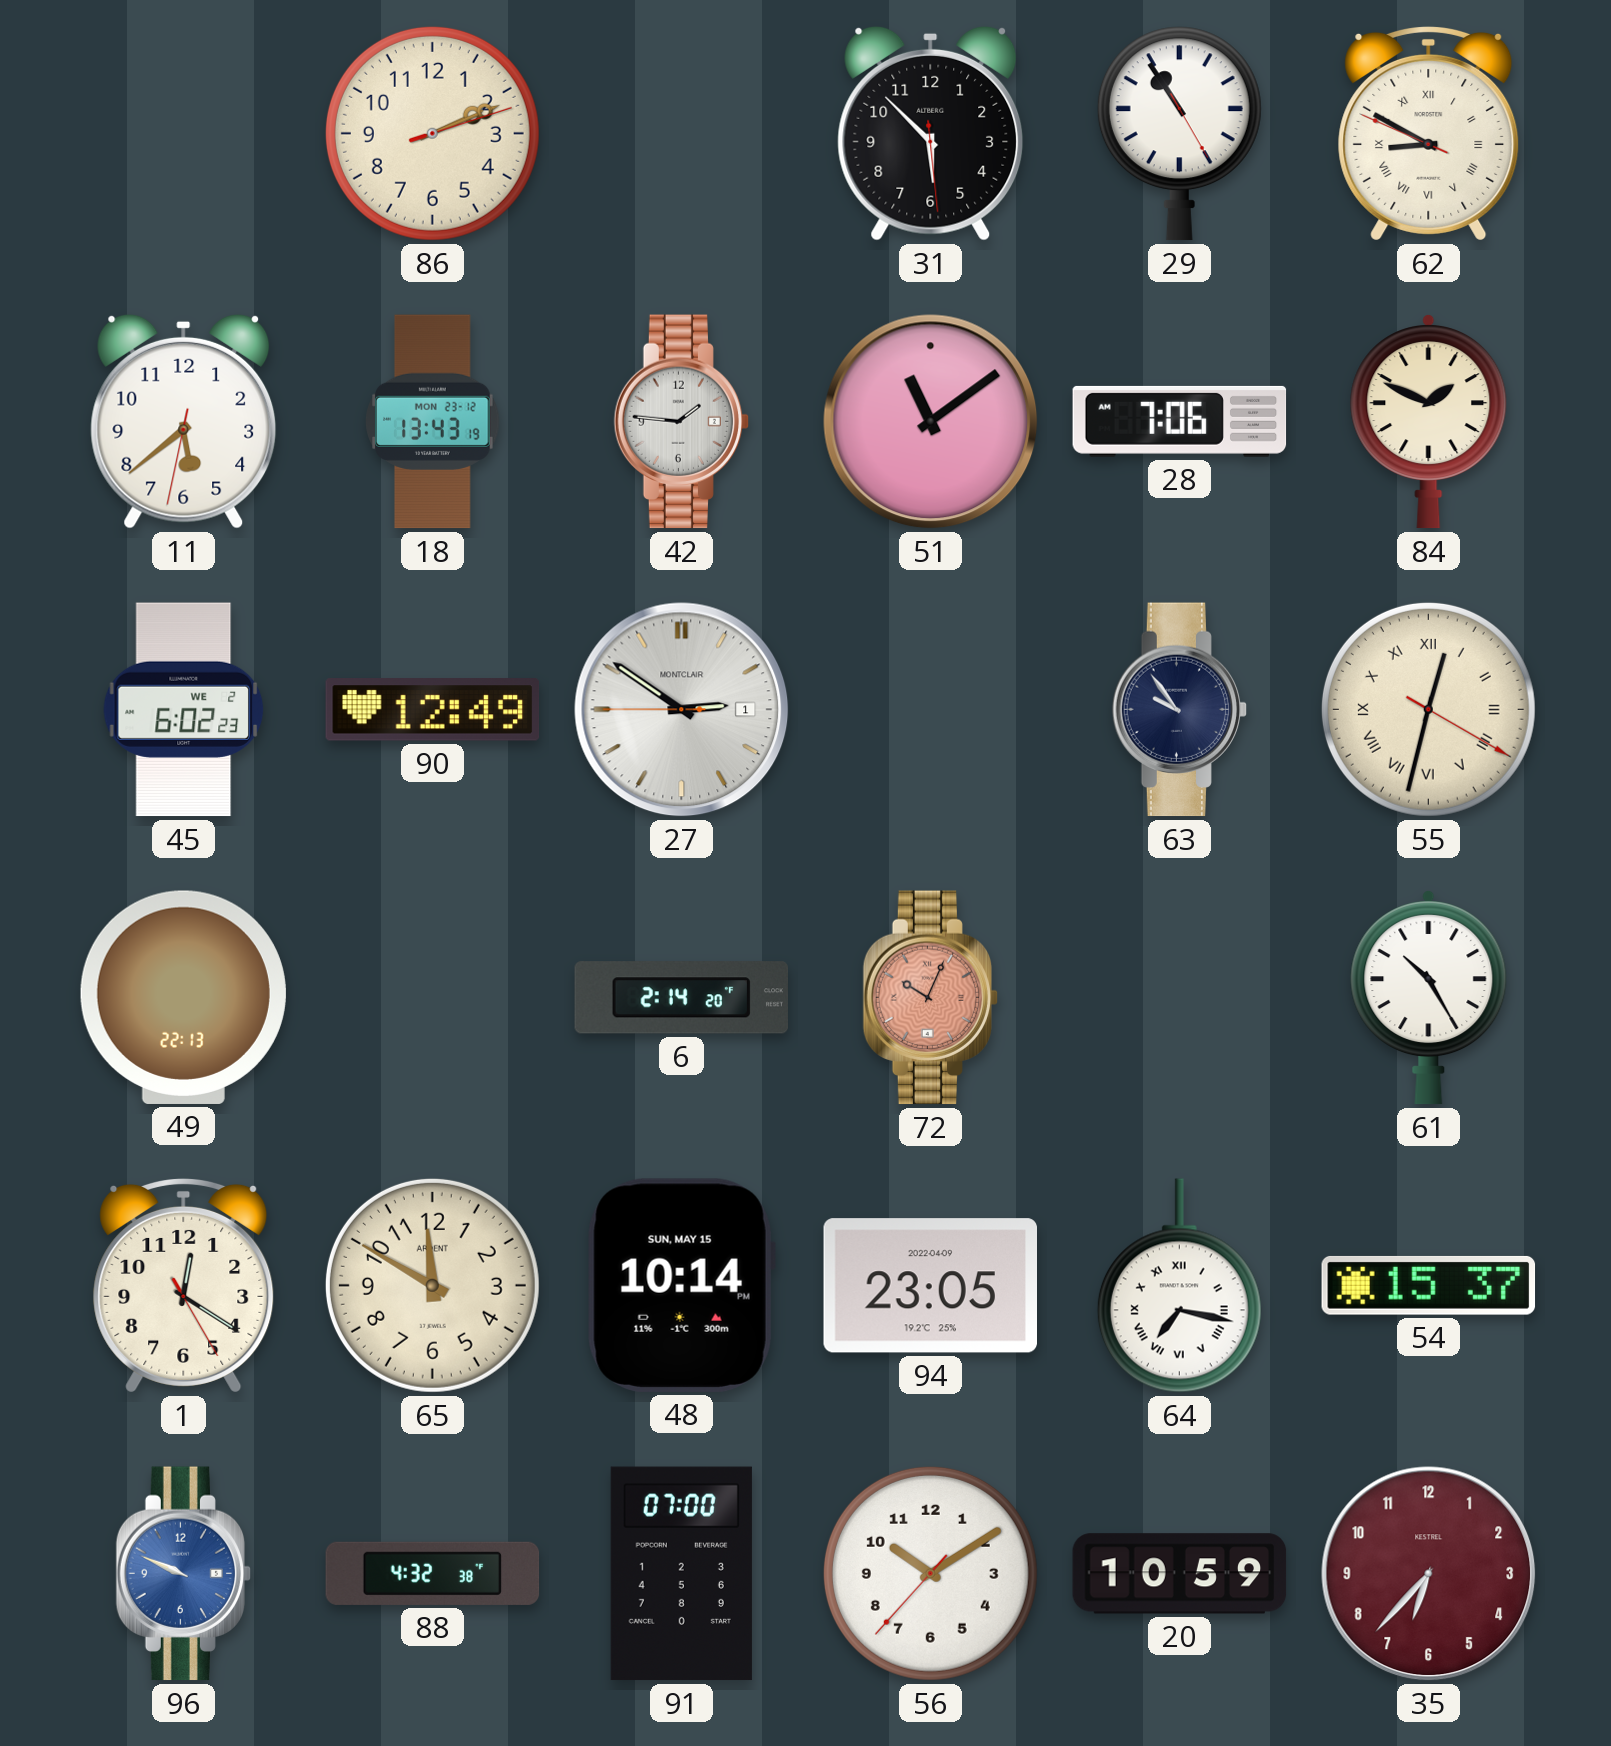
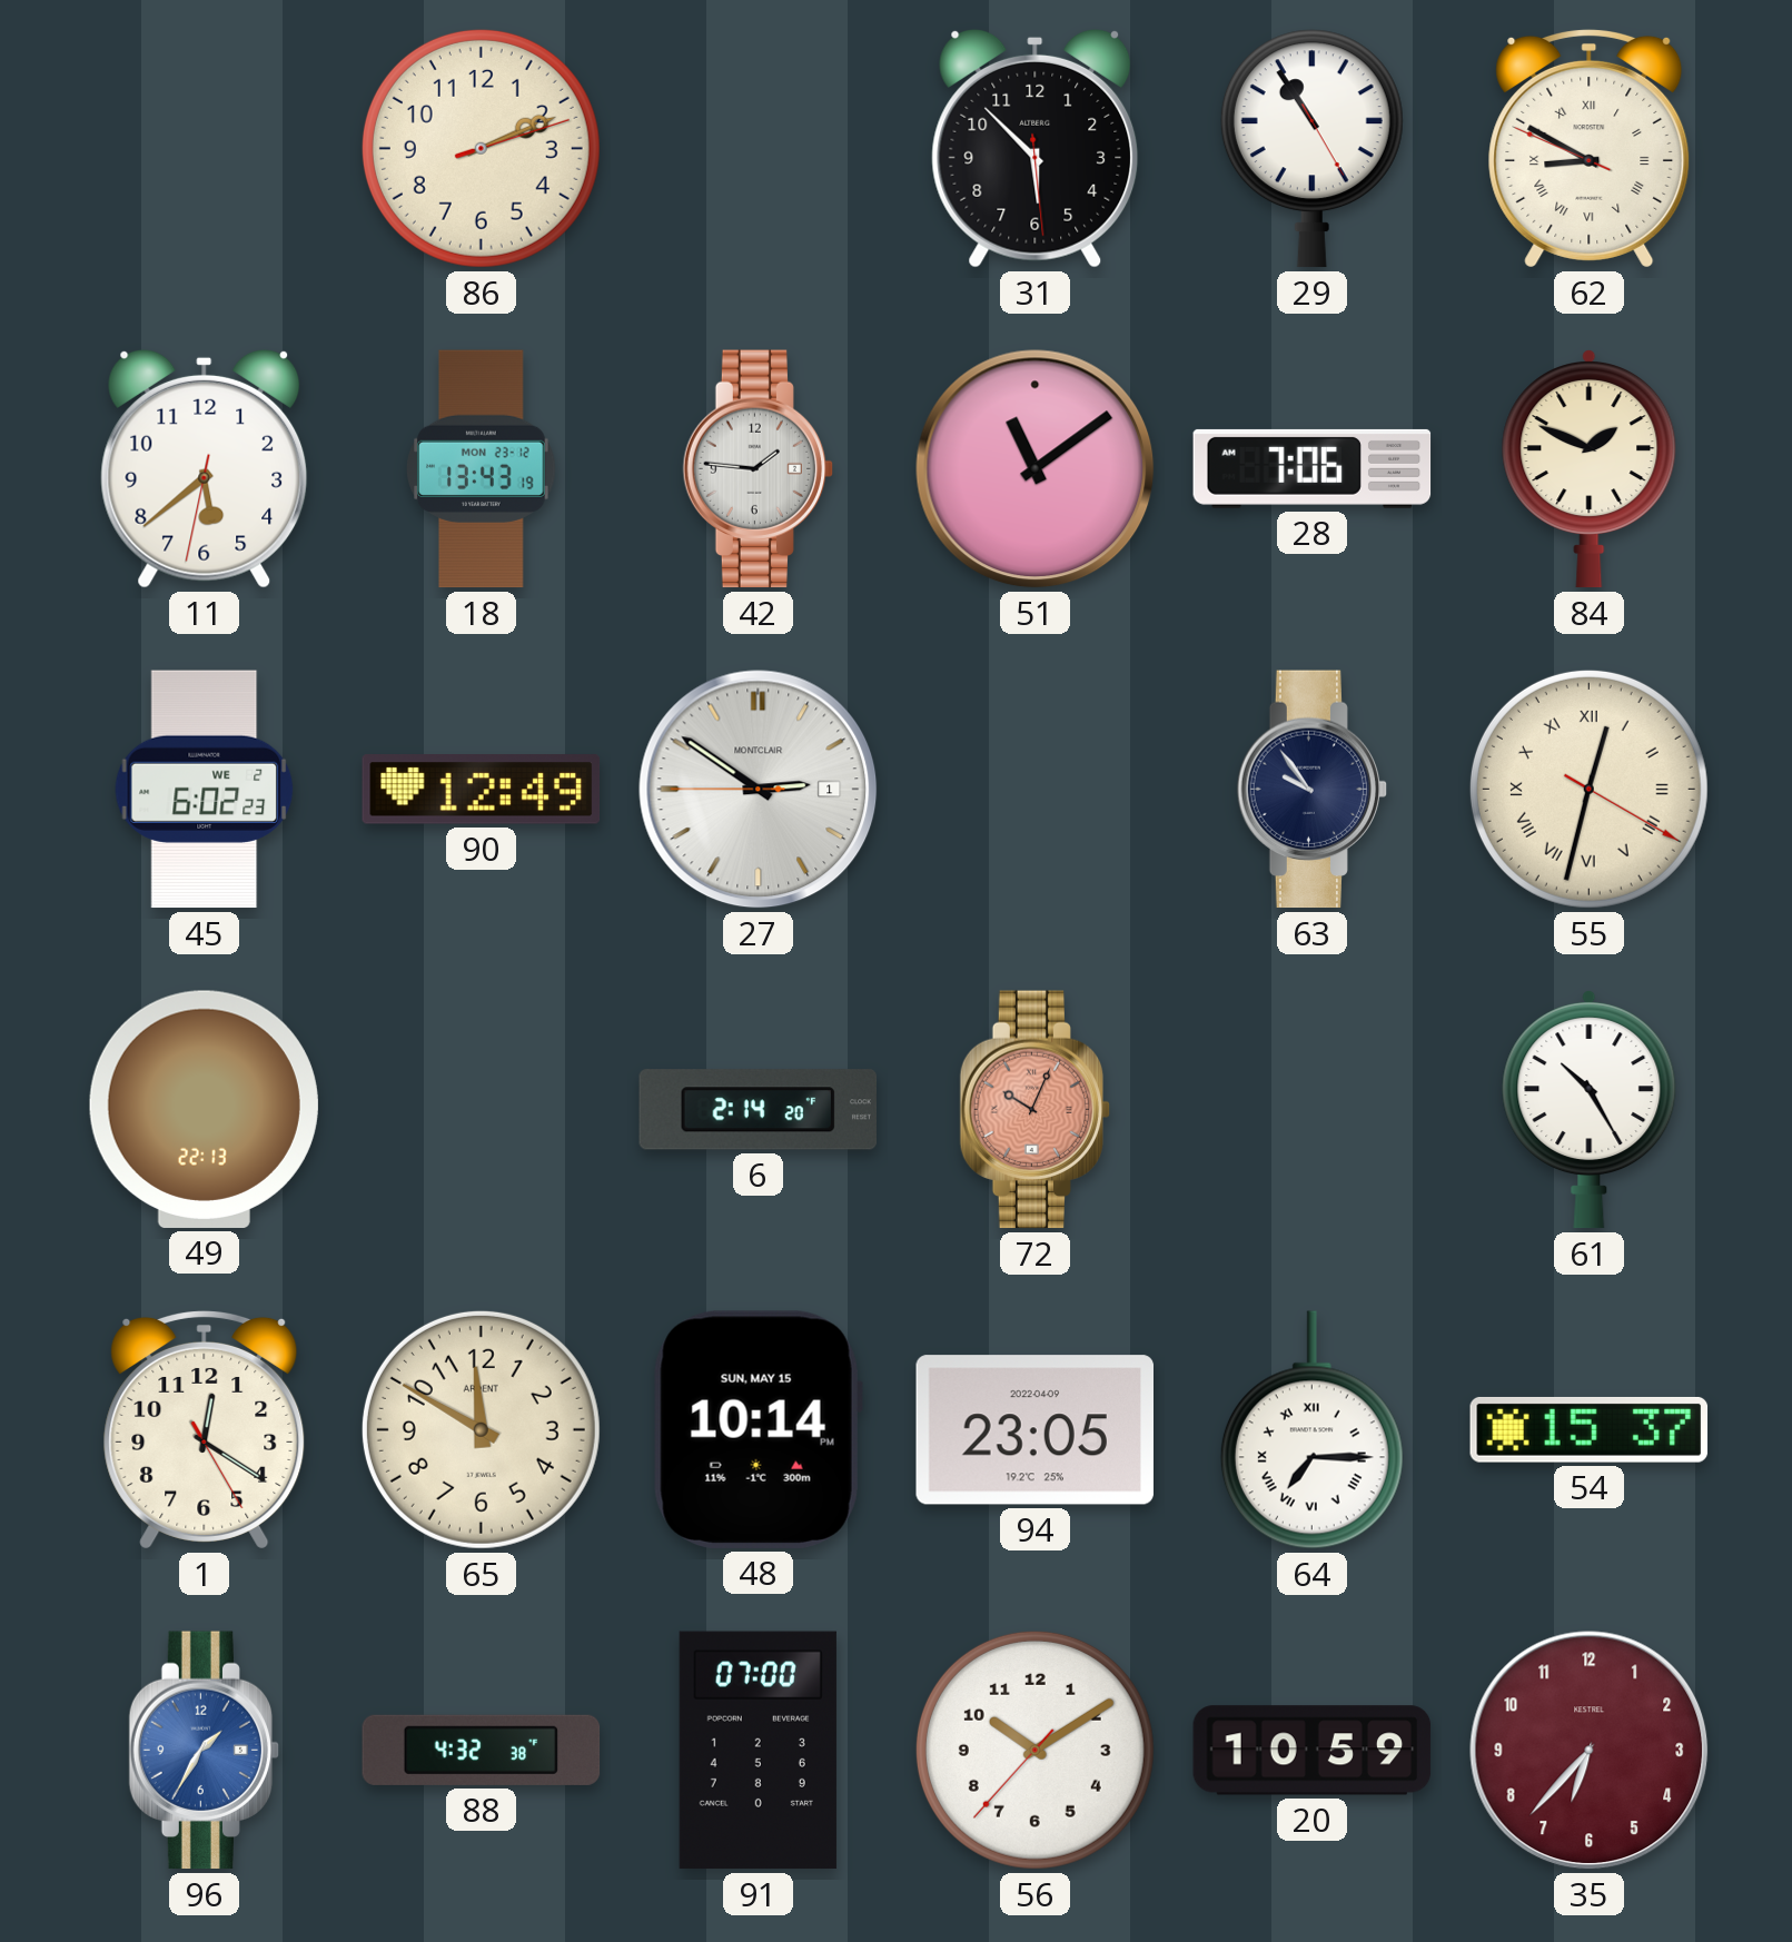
64: 7:17 -> 7:15
96: 9:49 -> 1:35
